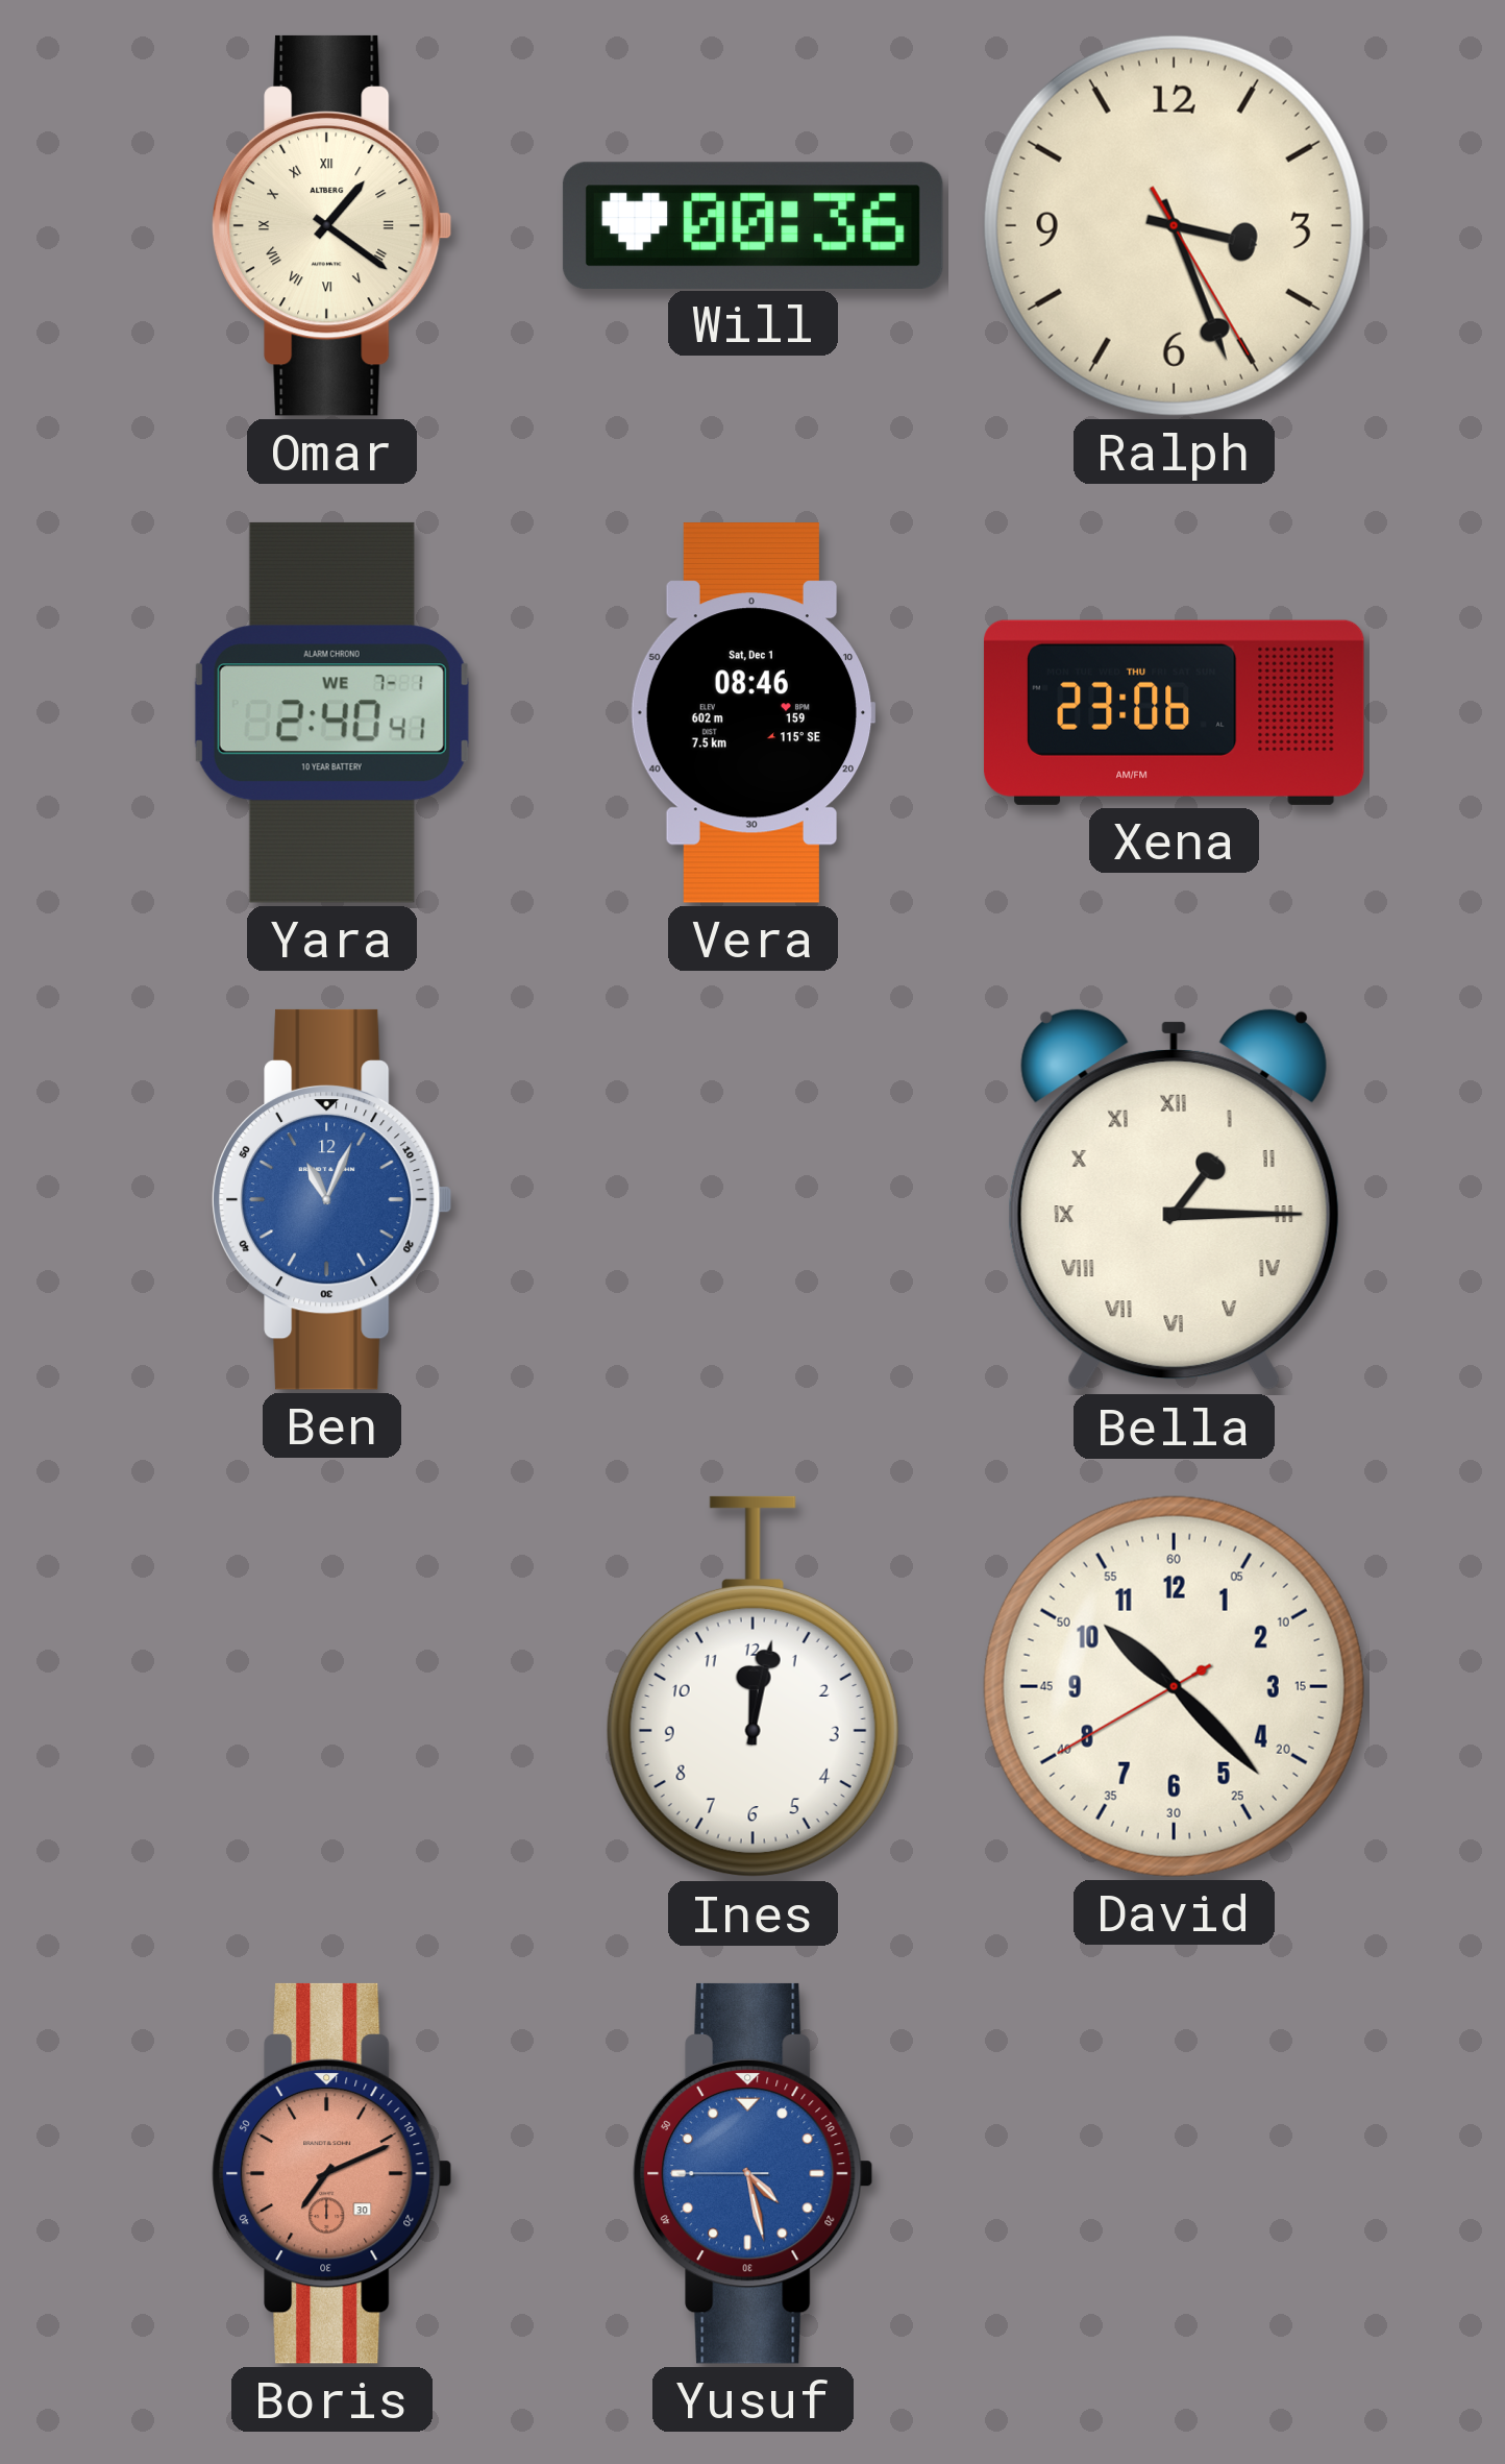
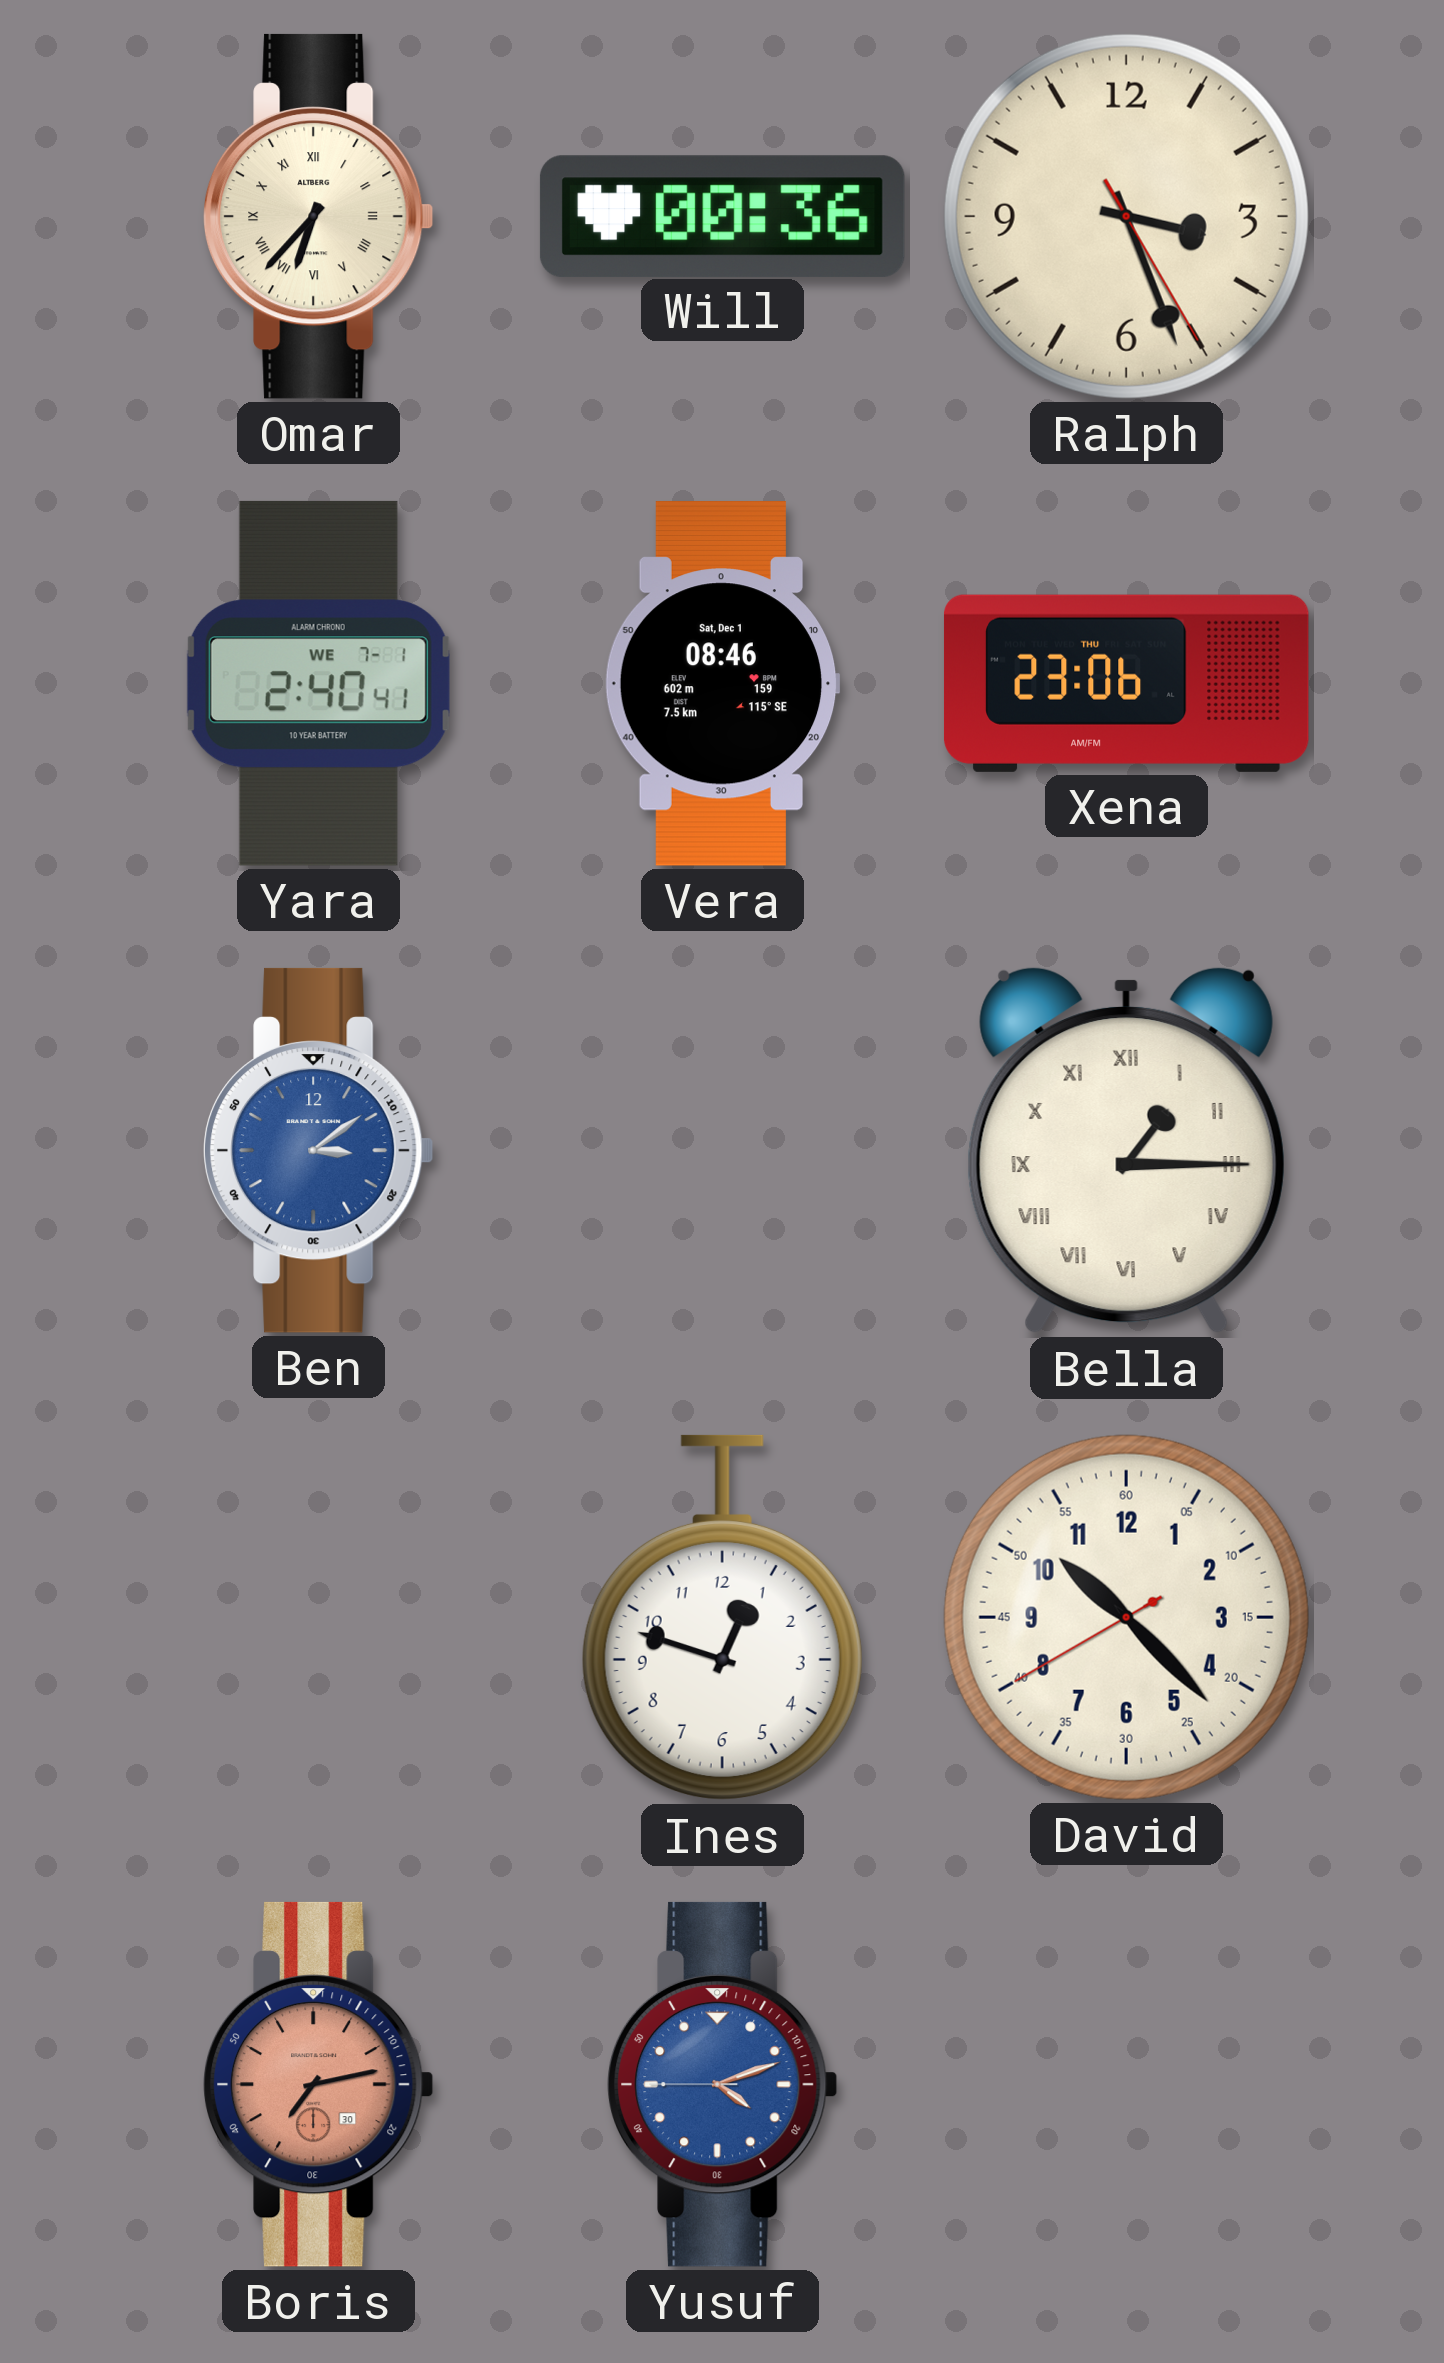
Omar: 1:21 -> 6:37
Ben: 11:04 -> 3:09
Ines: 12:02 -> 12:48
Boris: 7:11 -> 7:13
Yusuf: 4:27 -> 4:11
